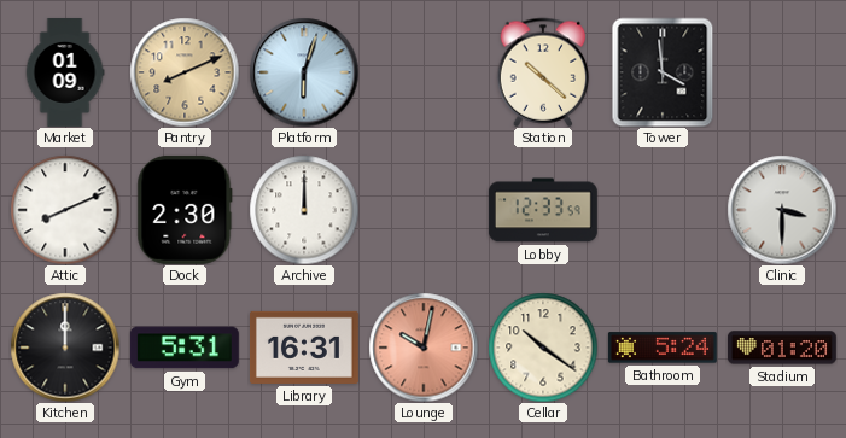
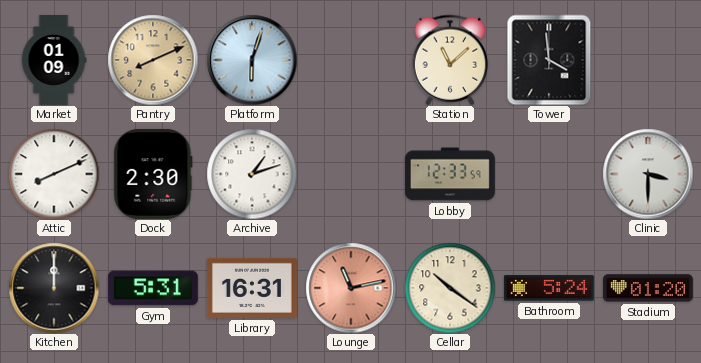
Station: 10:22 -> 11:08
Archive: 12:00 -> 1:12
Lounge: 10:02 -> 11:13
